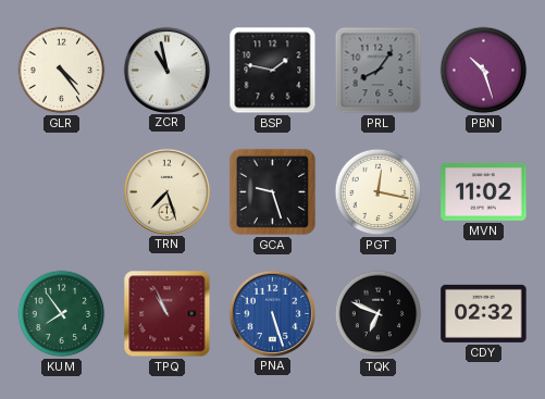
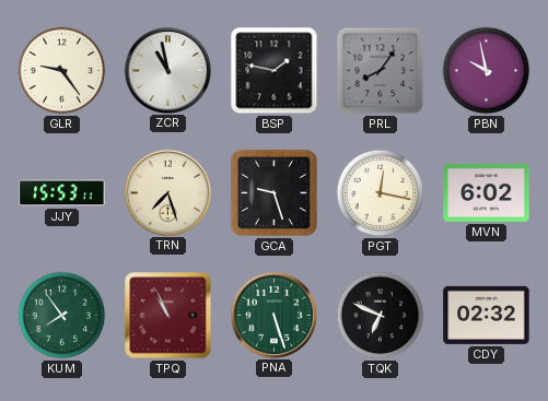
GLR: 4:24 -> 9:24
PBN: 10:27 -> 9:58
JJY: none -> 15:53
MVN: 11:02 -> 6:02
PNA dial: blue -> green
